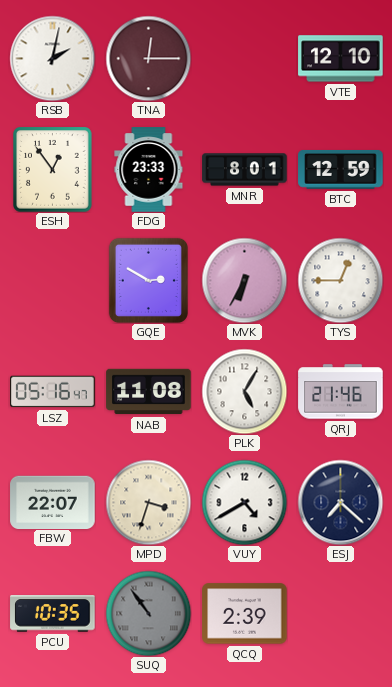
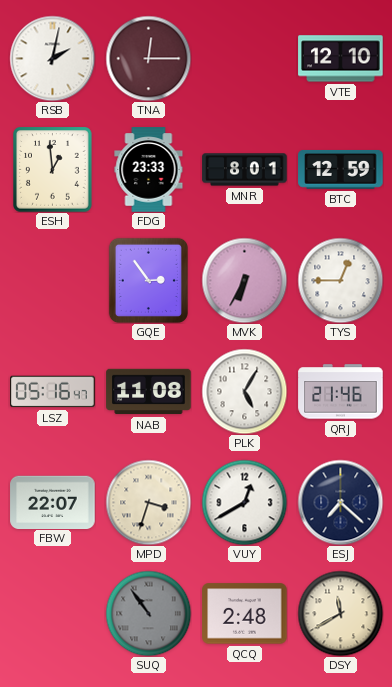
ESH: 12:54 -> 12:59
GQE: 2:50 -> 2:54
VUY: 4:40 -> 12:40
PCU: 10:35 -> none
QCQ: 2:39 -> 2:48
DSY: none -> 11:40
